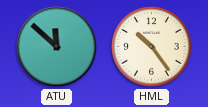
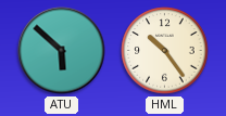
ATU: 11:52 -> 5:52
